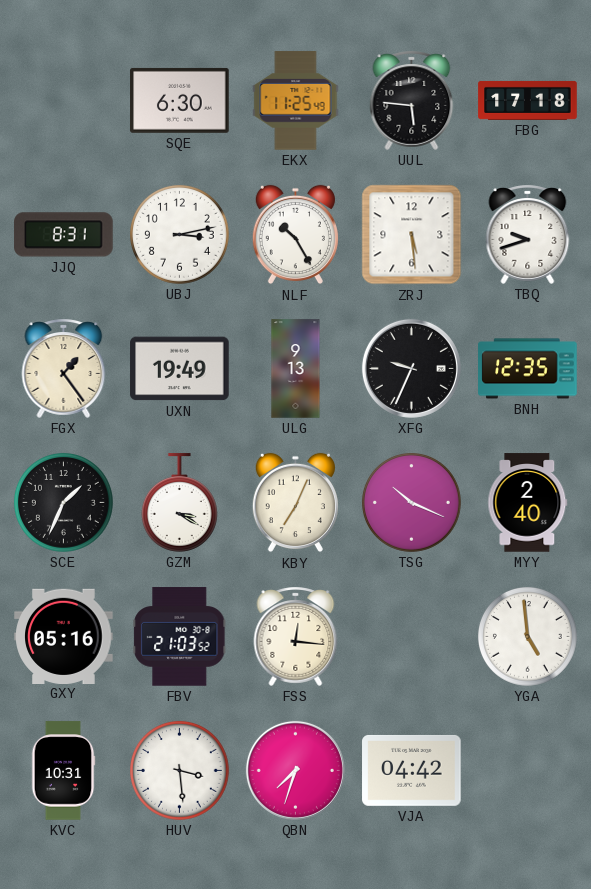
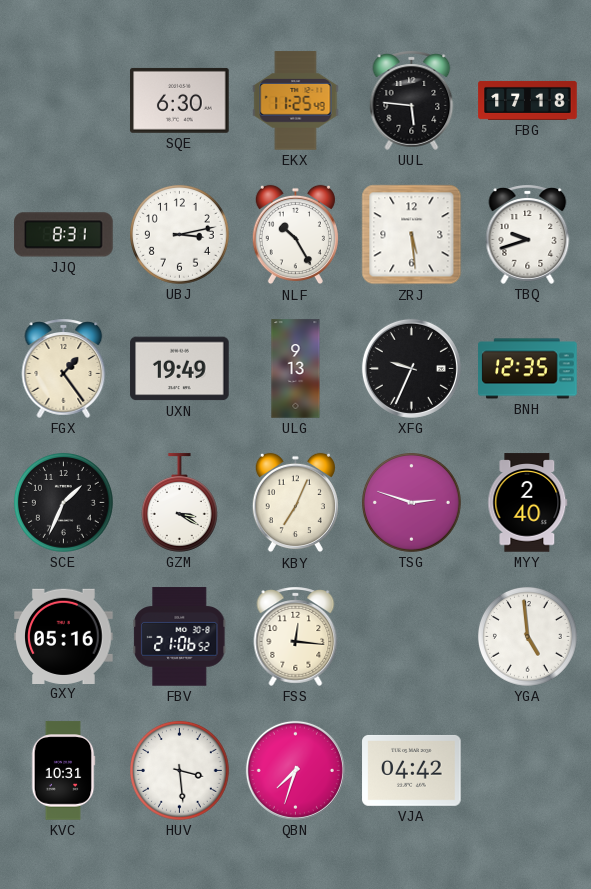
TSG: 10:19 -> 2:48
FBV: 21:03 -> 21:06
